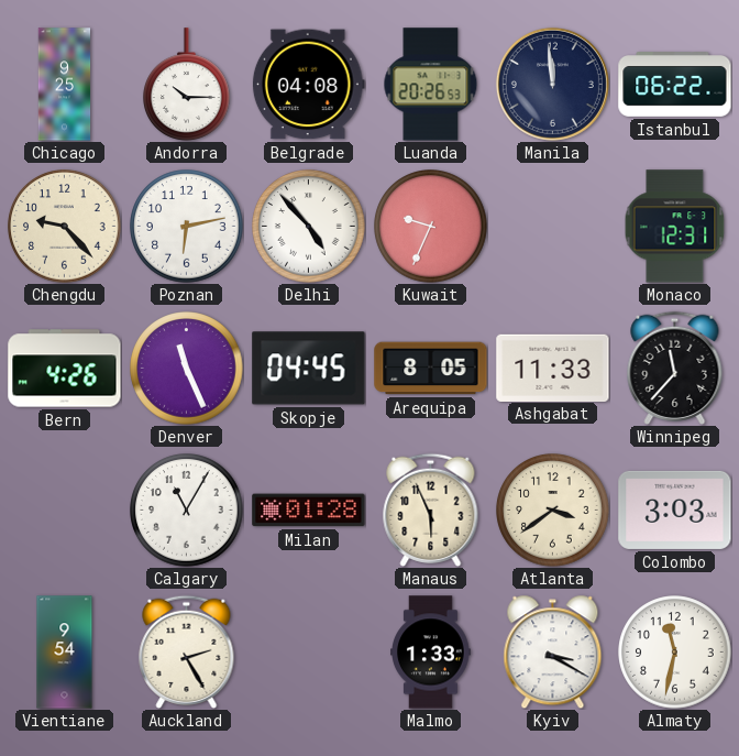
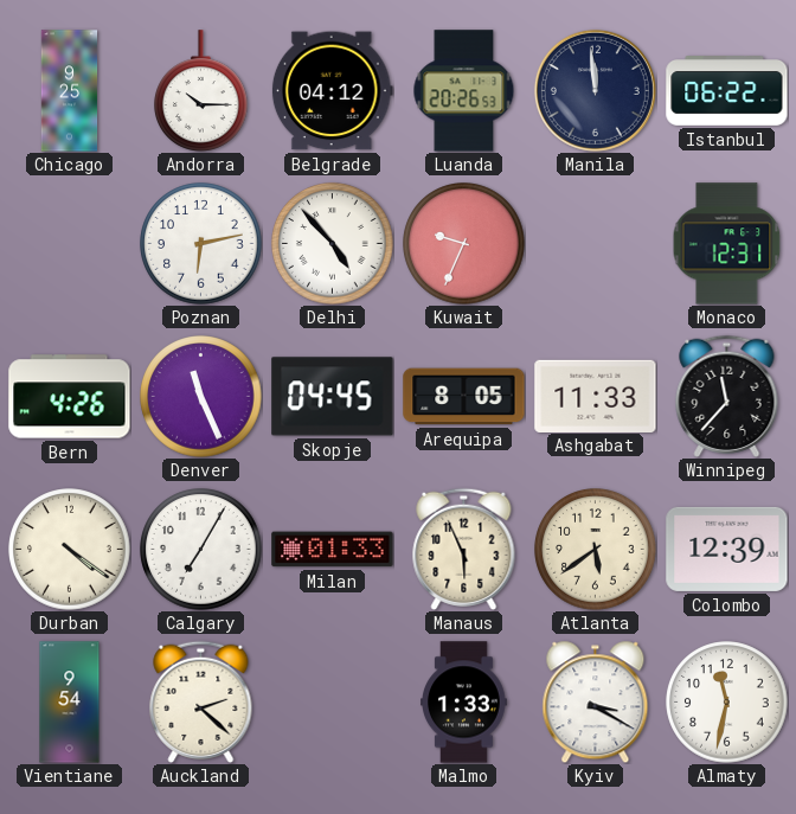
Belgrade: 04:08 -> 04:12
Chengdu: 9:23 -> none
Durban: none -> 4:21
Calgary: 11:05 -> 7:05
Milan: 01:28 -> 01:33
Atlanta: 3:39 -> 5:39
Colombo: 3:03 -> 12:39
Auckland: 2:25 -> 2:22
